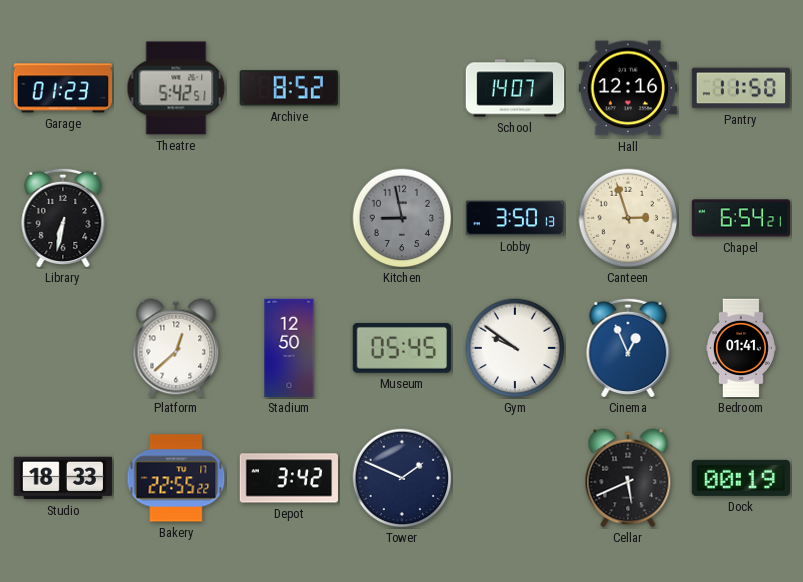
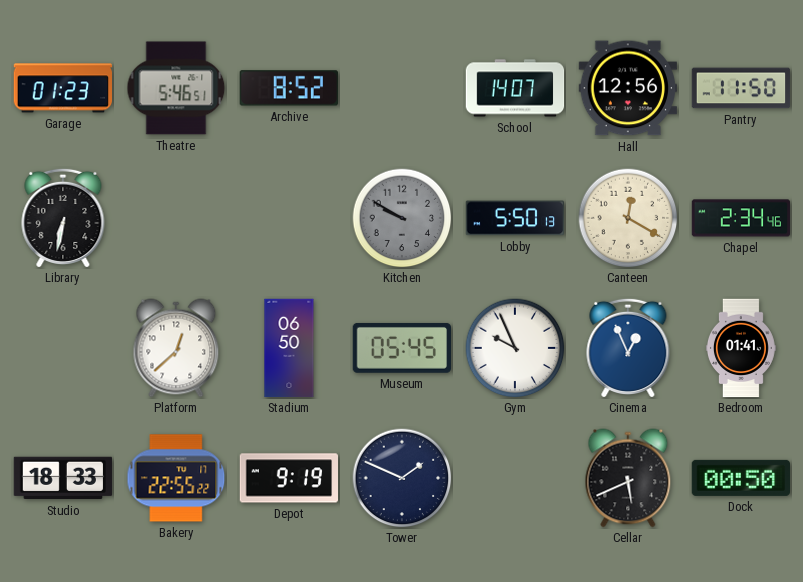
Theatre: 5:42 -> 5:46
Hall: 12:16 -> 12:56
Kitchen: 8:58 -> 9:50
Lobby: 3:50 -> 5:50
Canteen: 2:57 -> 12:20
Chapel: 6:54 -> 2:34
Stadium: 12:50 -> 06:50
Gym: 9:51 -> 9:56
Depot: 3:42 -> 9:19
Dock: 00:19 -> 00:50
